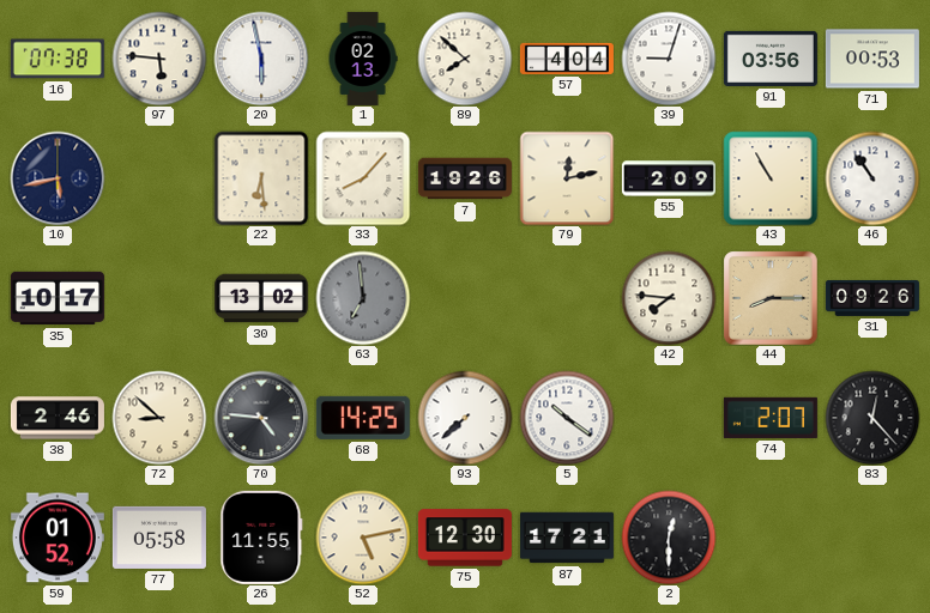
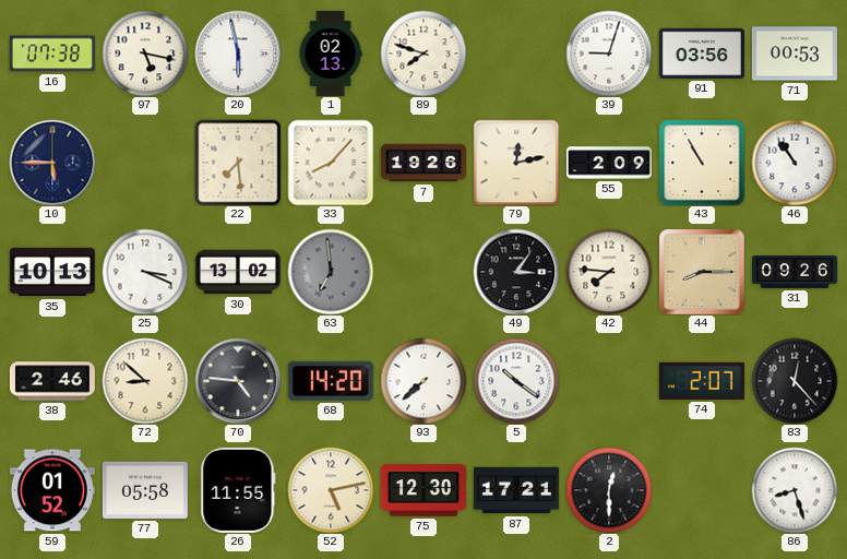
97: 5:46 -> 5:17
89: 7:52 -> 7:48
57: 4:04 -> none
10: 5:43 -> 5:45
22: 6:29 -> 7:29
35: 10:17 -> 10:13
25: none -> 3:19
49: none -> 3:06
68: 14:25 -> 14:20
86: none -> 8:27
